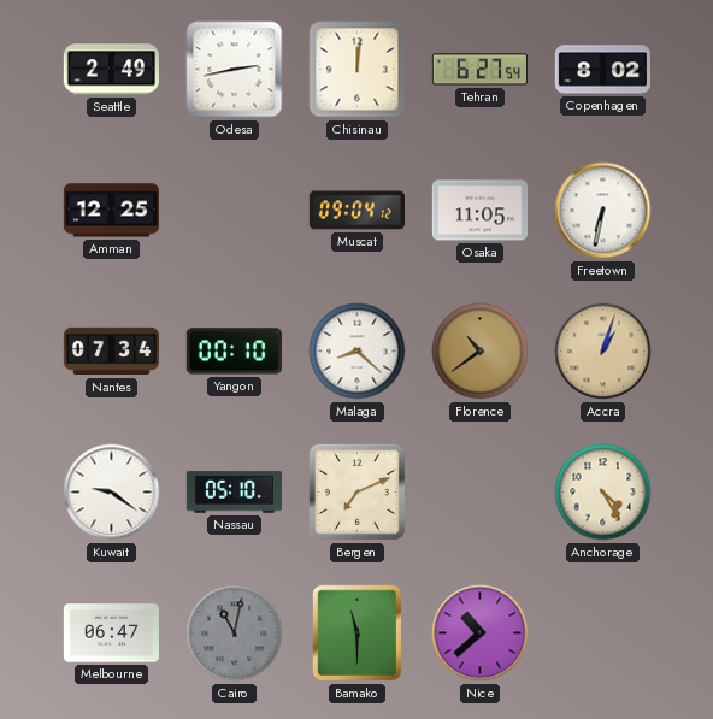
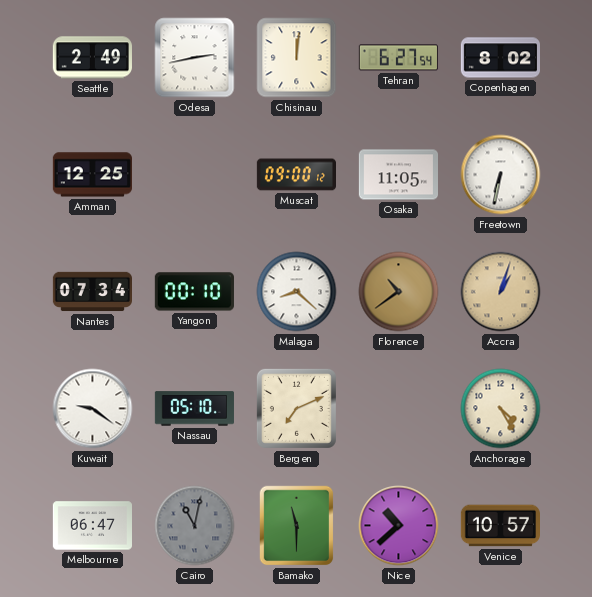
Muscat: 09:04 -> 09:00
Venice: none -> 10:57
